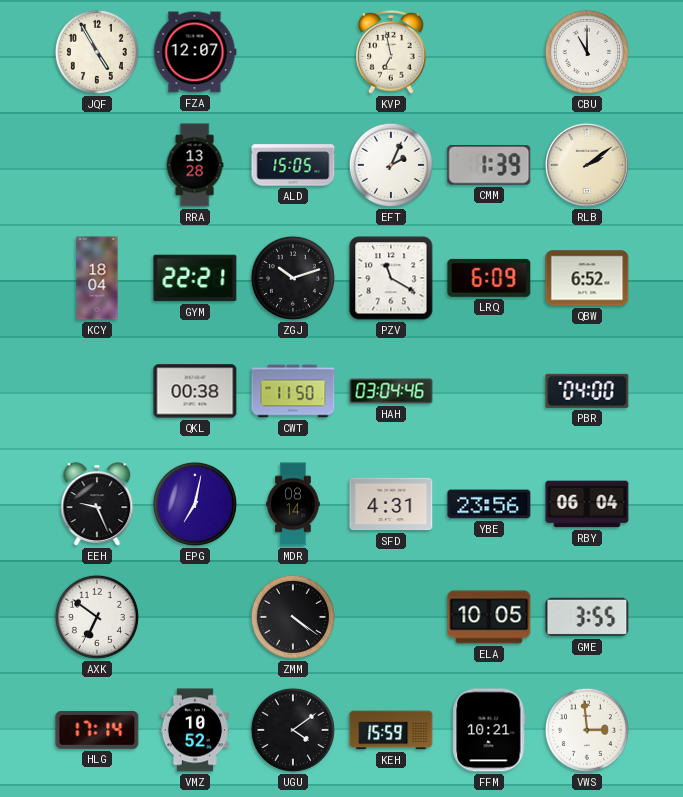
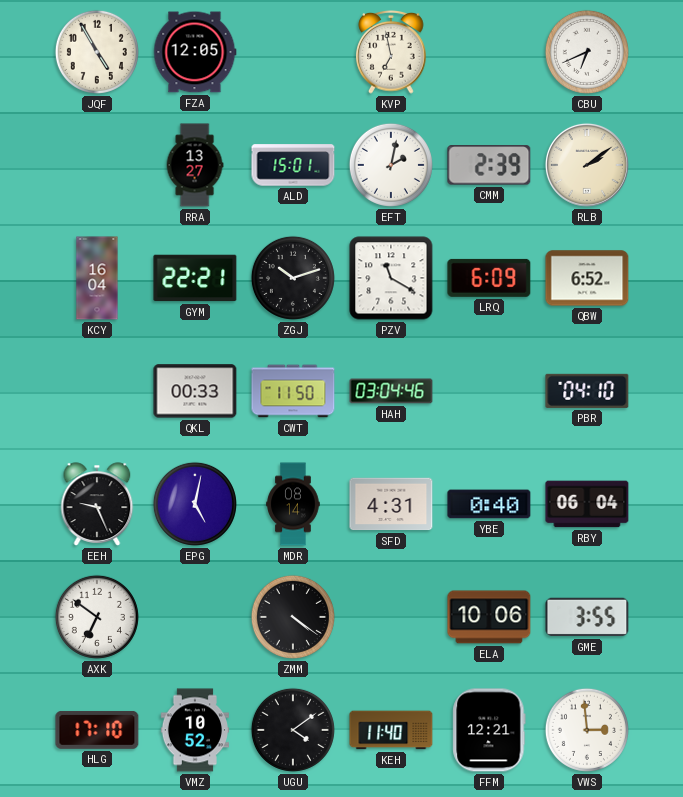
FZA: 12:07 -> 12:05
CBU: 11:00 -> 6:41
RRA: 13:28 -> 13:27
ALD: 15:05 -> 15:01
EFT: 2:04 -> 2:02
CMM: 1:39 -> 2:39
KCY: 18:04 -> 16:04
QKL: 00:38 -> 00:33
PBR: 04:00 -> 04:10
EPG: 7:02 -> 5:02
YBE: 23:56 -> 0:40
ELA: 10:05 -> 10:06
HLG: 17:14 -> 17:10
KEH: 15:59 -> 11:40
FFM: 10:21 -> 12:21
